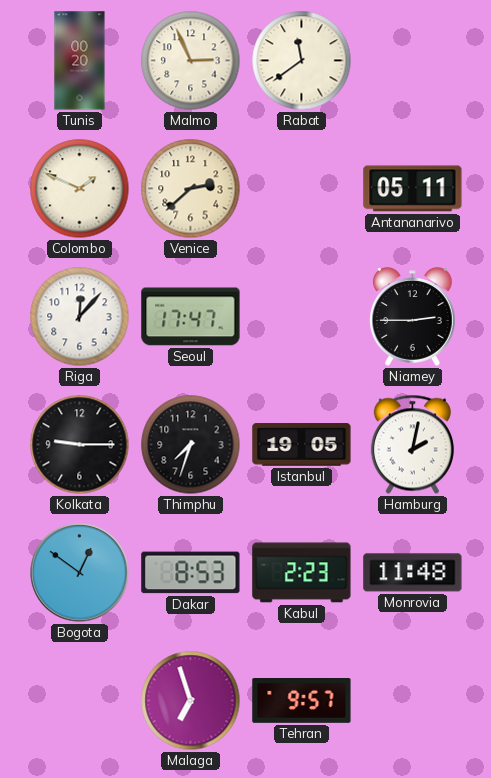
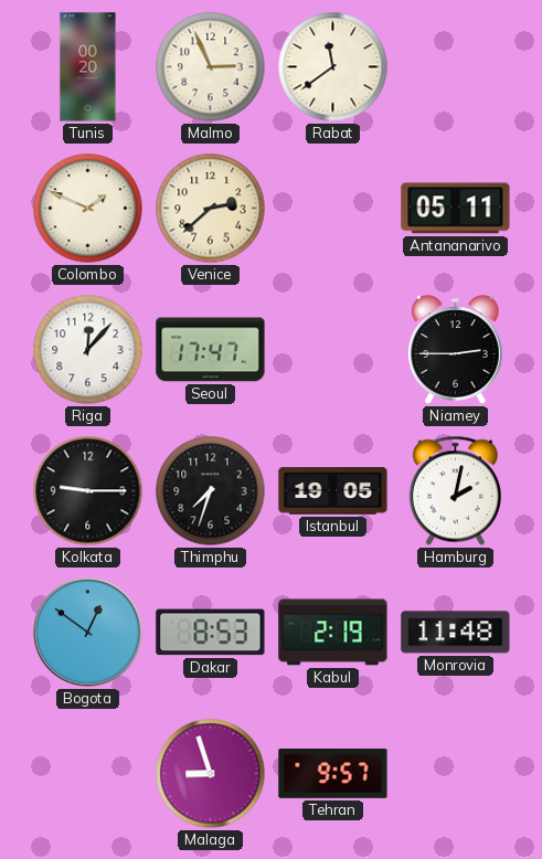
Kabul: 2:23 -> 2:19
Malaga: 6:57 -> 8:57
